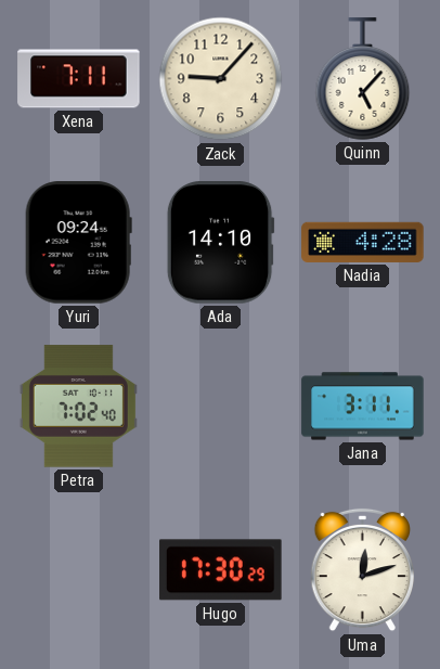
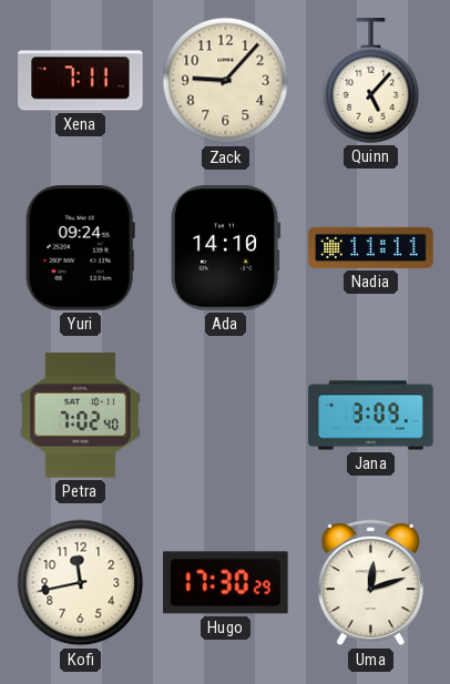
Nadia: 4:28 -> 11:11
Jana: 3:11 -> 3:09
Kofi: none -> 11:43
